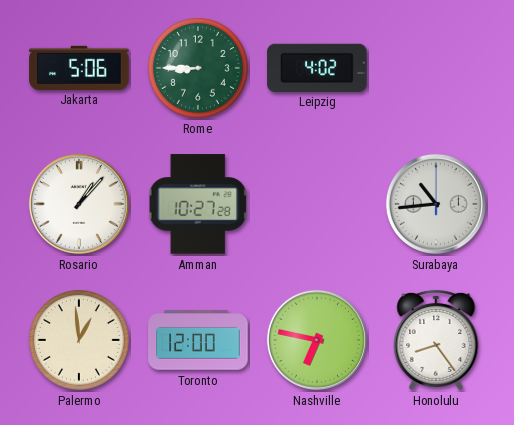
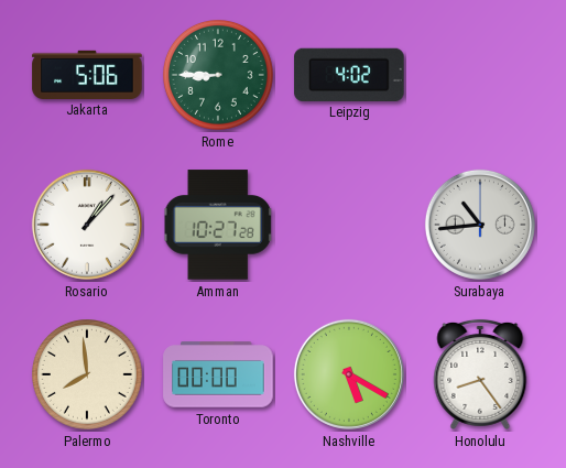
Palermo: 12:59 -> 7:59
Toronto: 12:00 -> 00:00
Nashville: 6:47 -> 5:20
